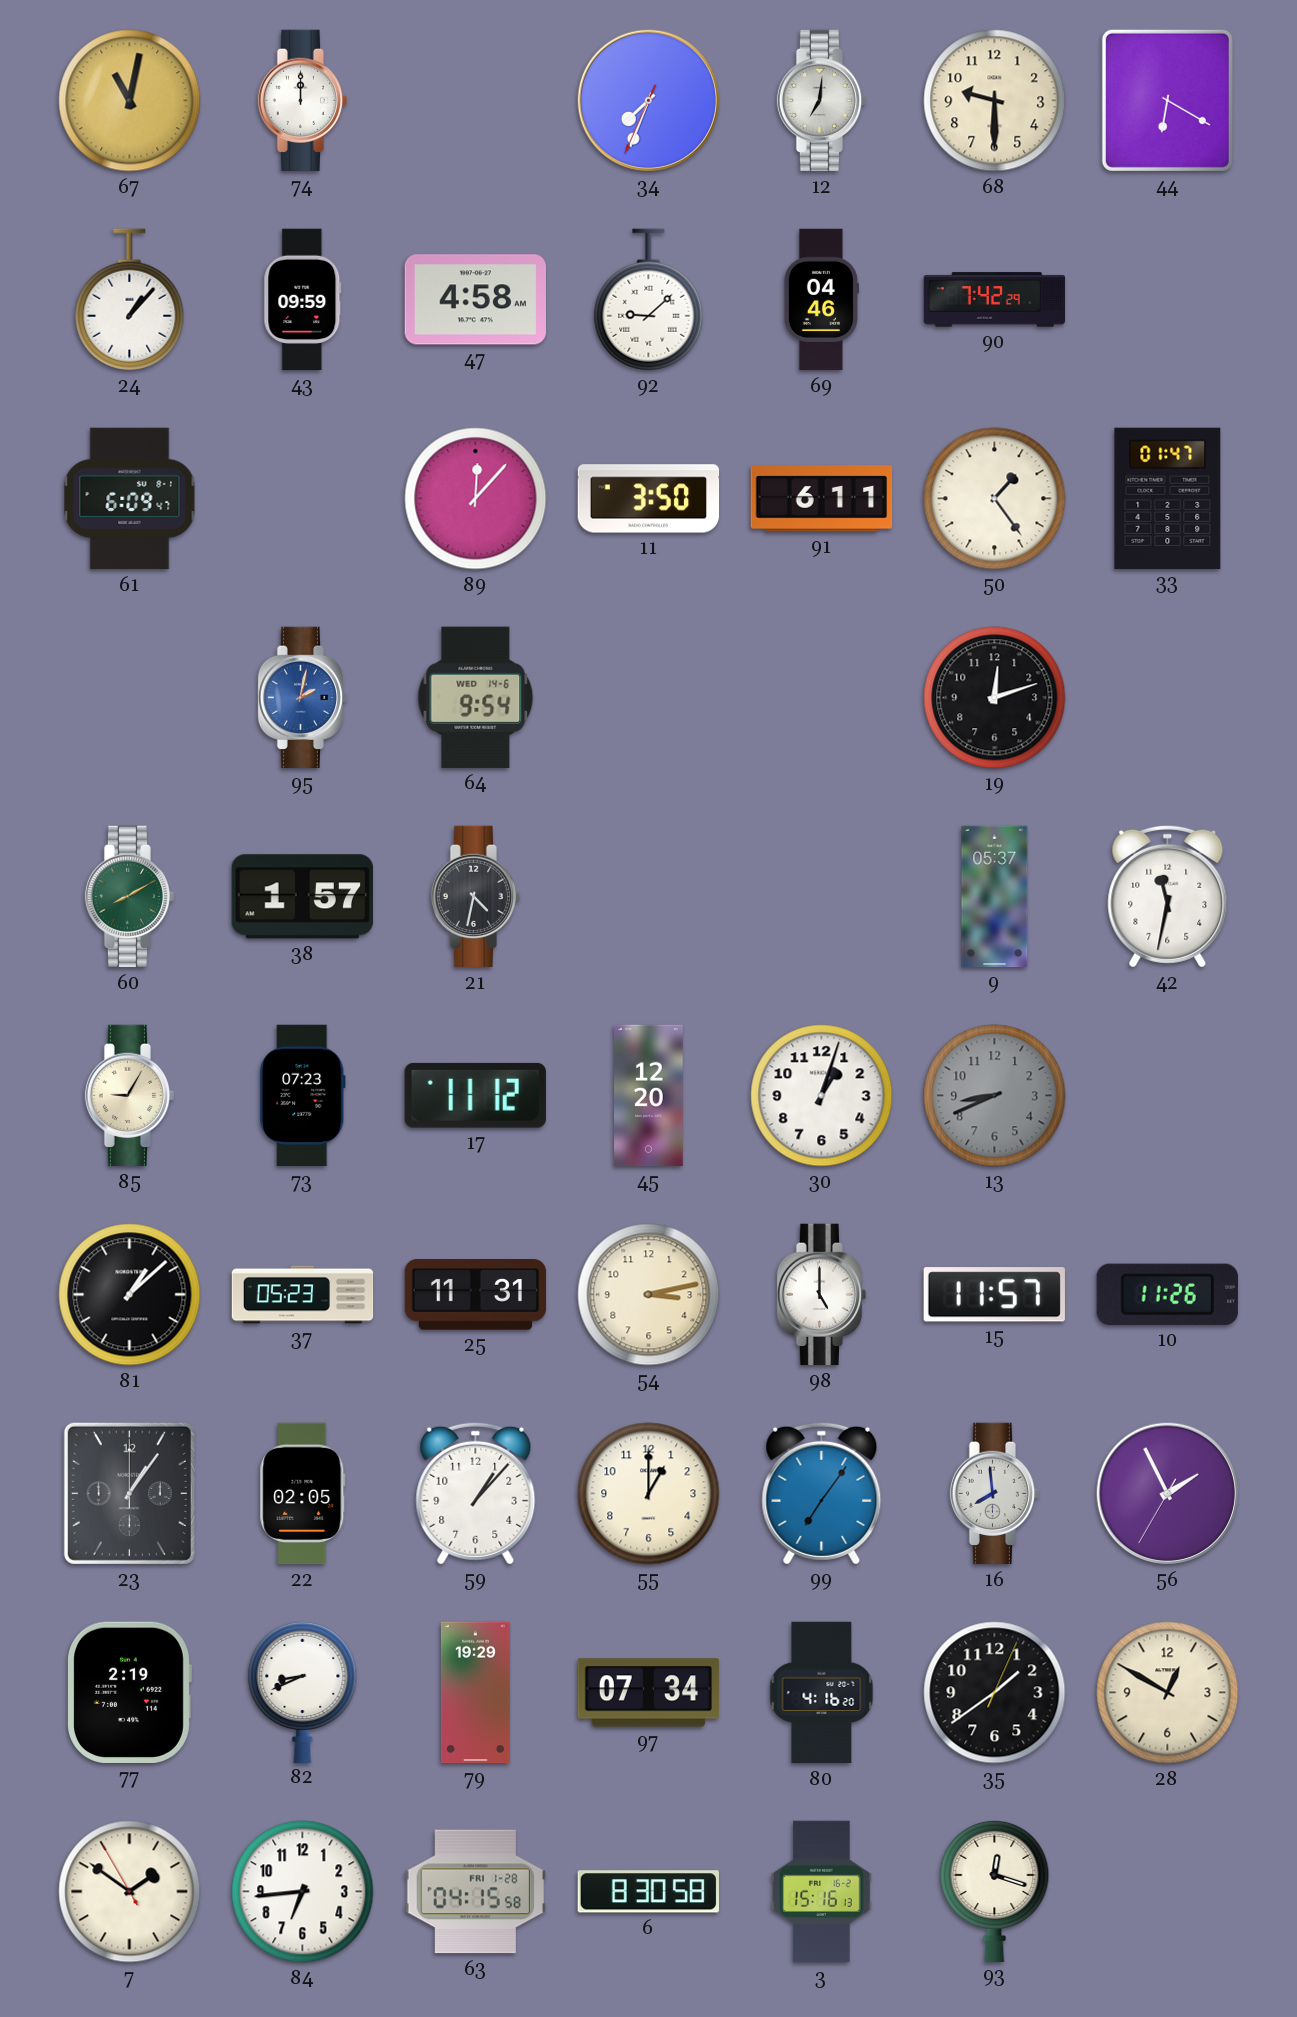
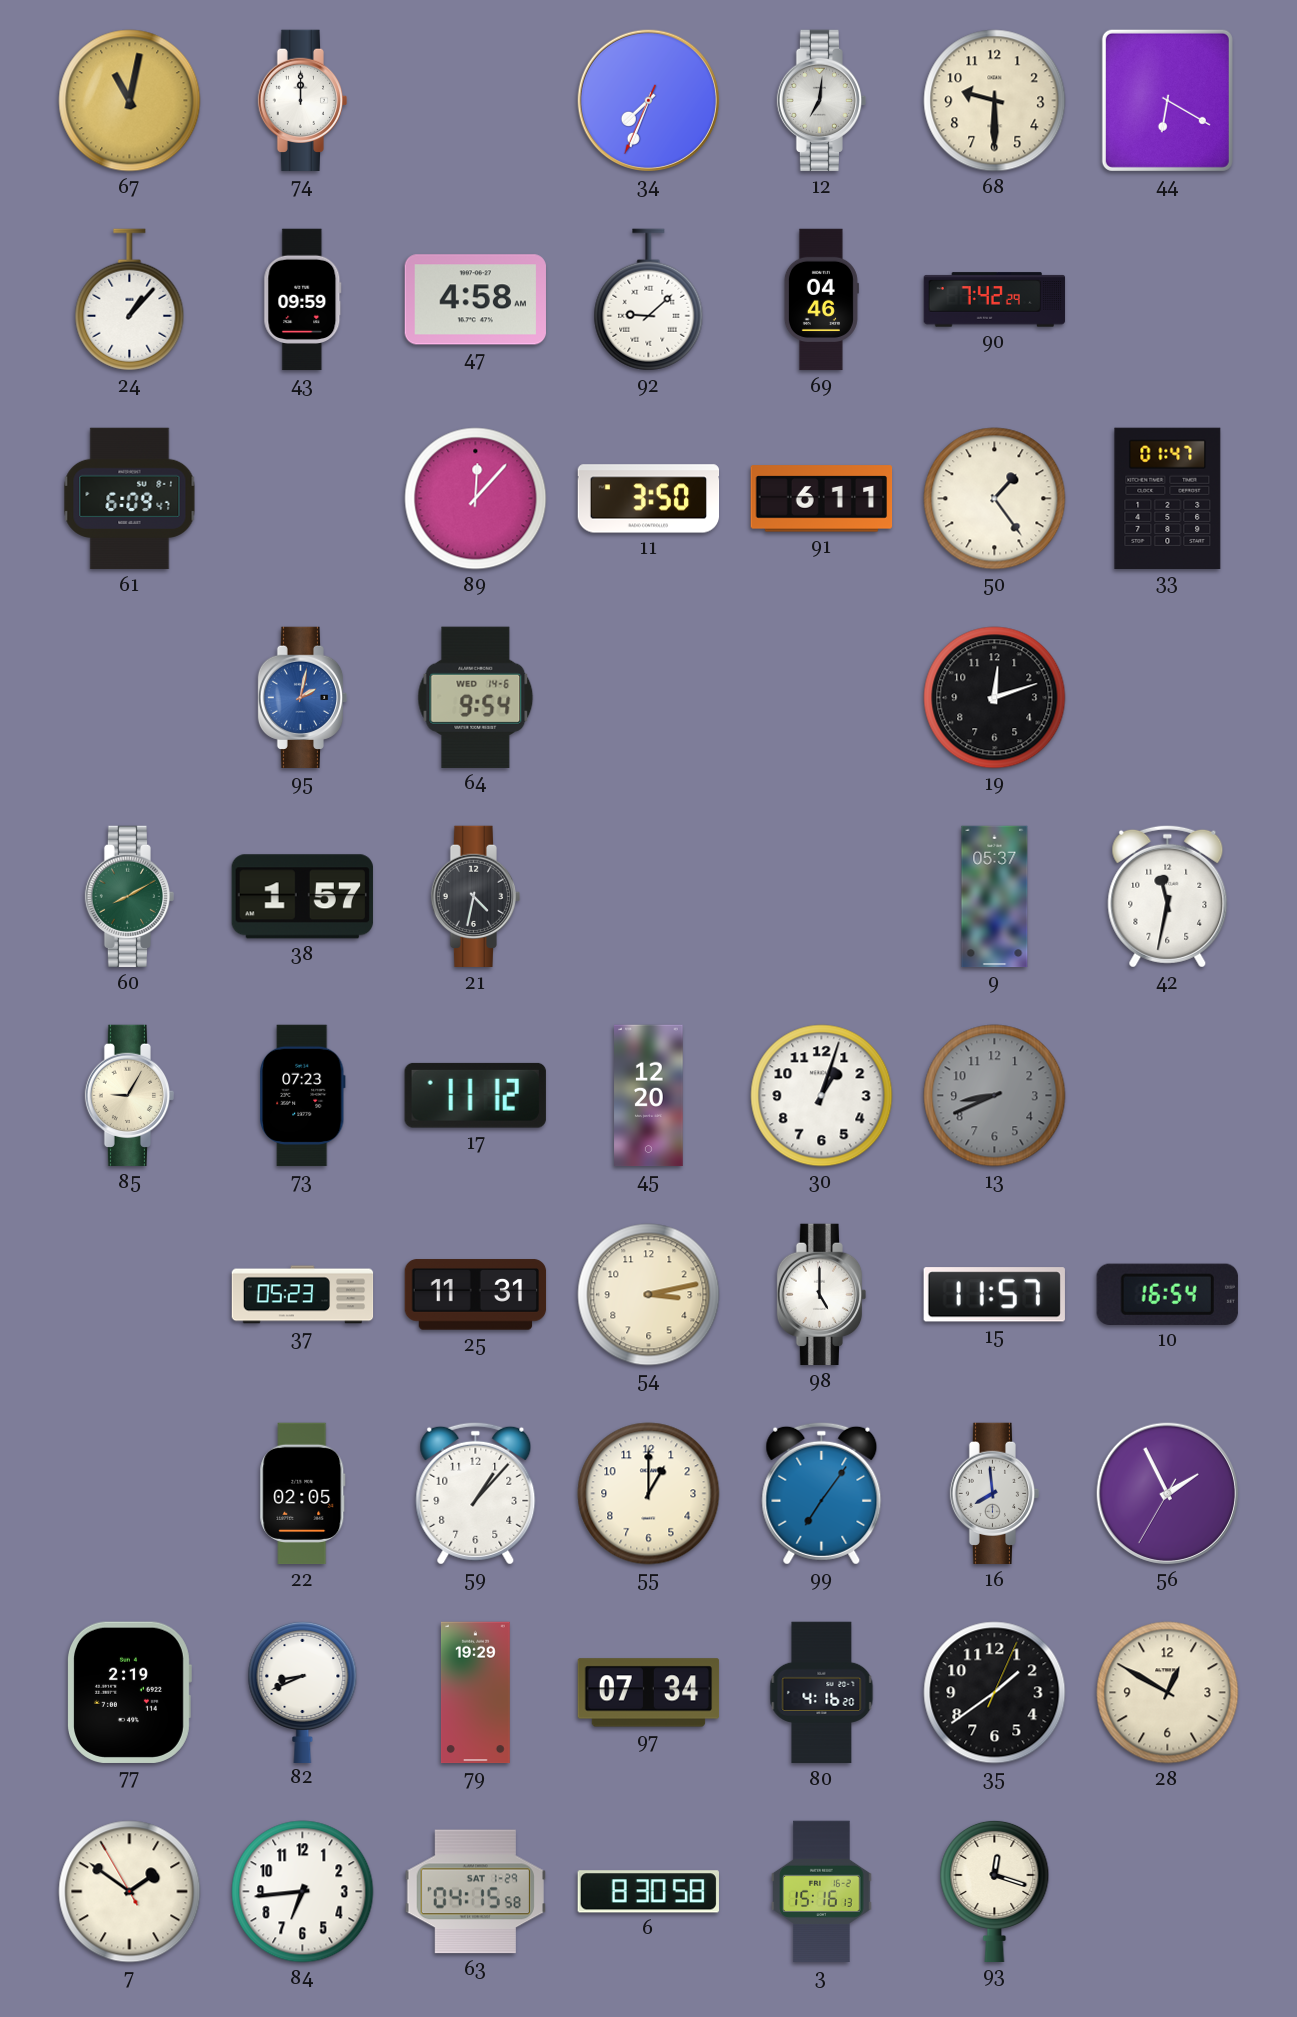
81: 1:08 -> none
10: 11:26 -> 16:54
23: 1:06 -> none
63 date: FRI 1-28 -> SAT 1-29
